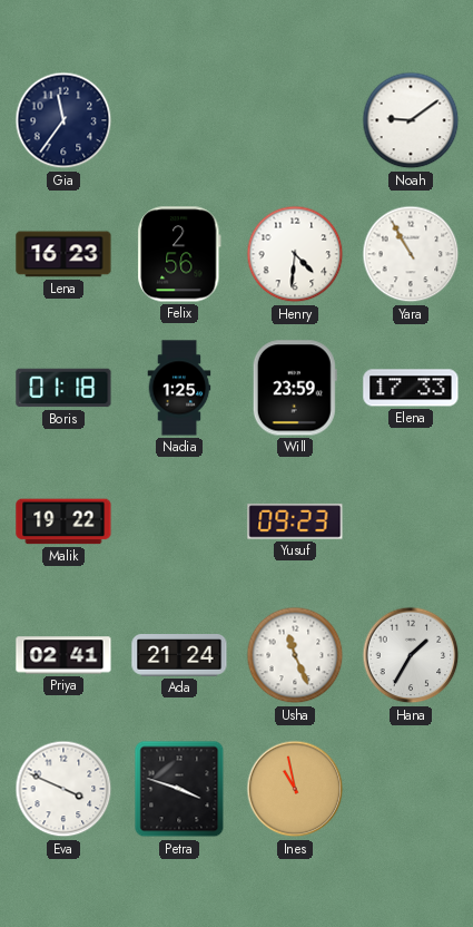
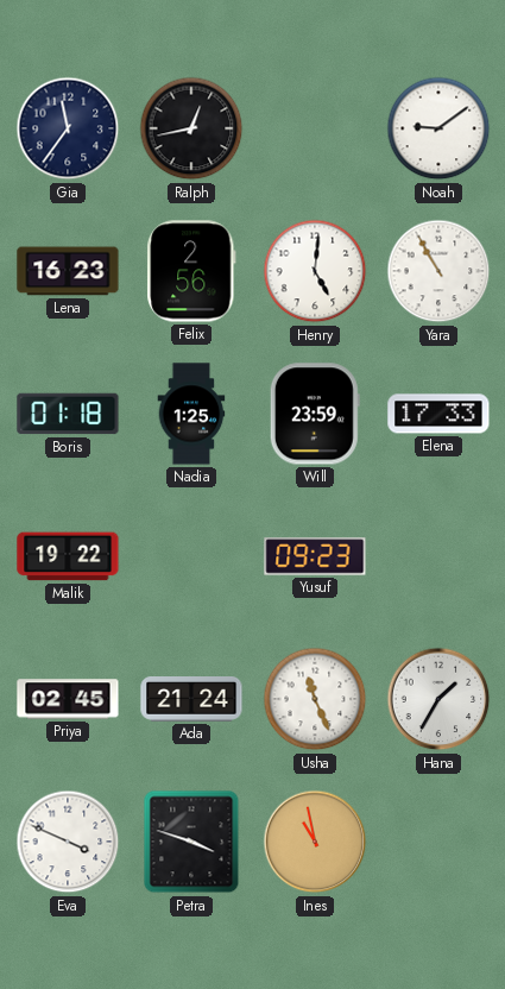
Ralph: none -> 12:43
Henry: 4:31 -> 5:01
Priya: 02:41 -> 02:45
